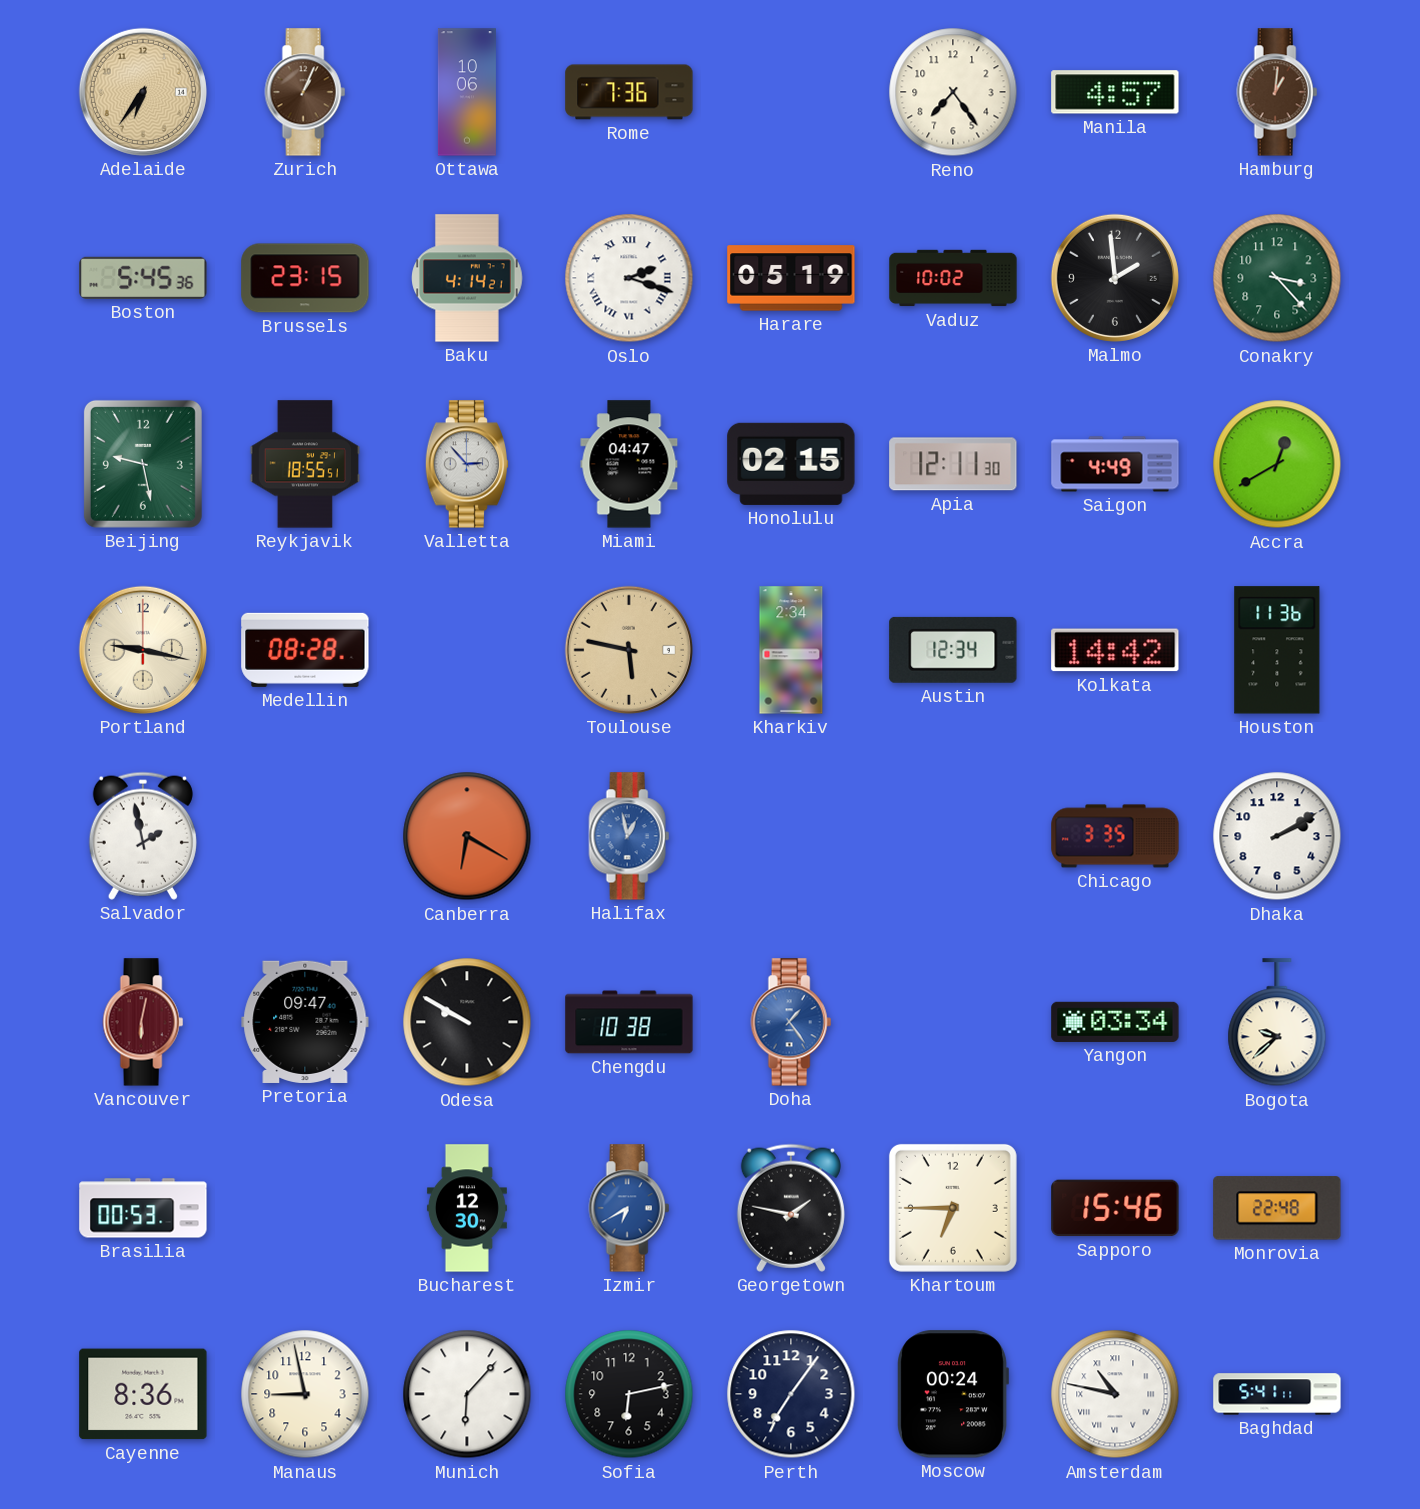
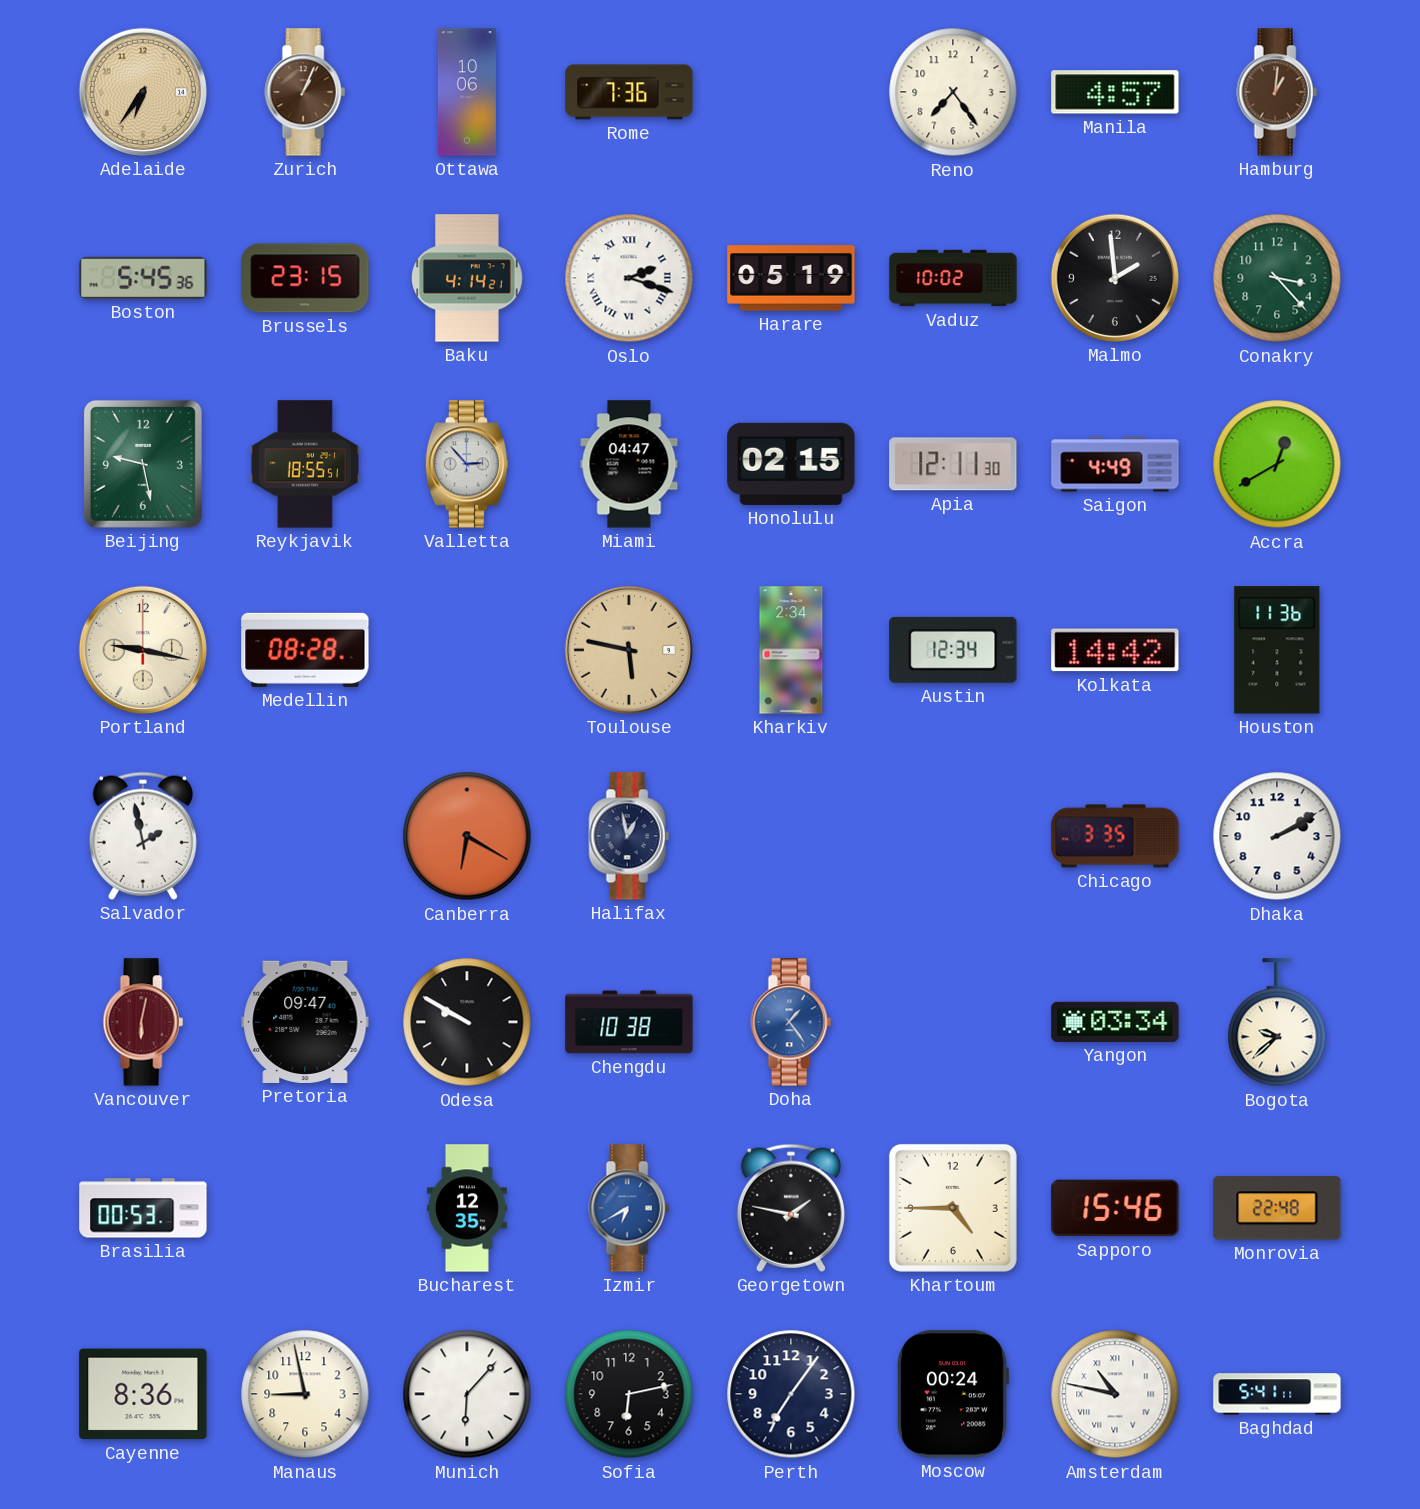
Halifax dial: blue -> navy
Bucharest: 12:30 -> 12:35
Khartoum: 6:45 -> 4:45
